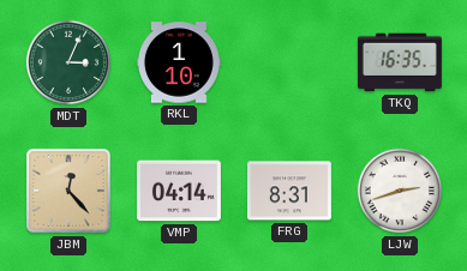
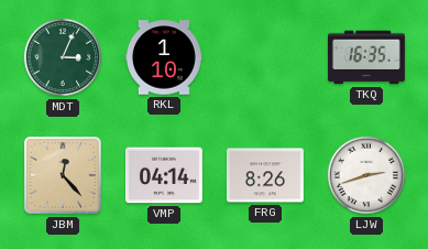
FRG: 8:31 -> 8:26
